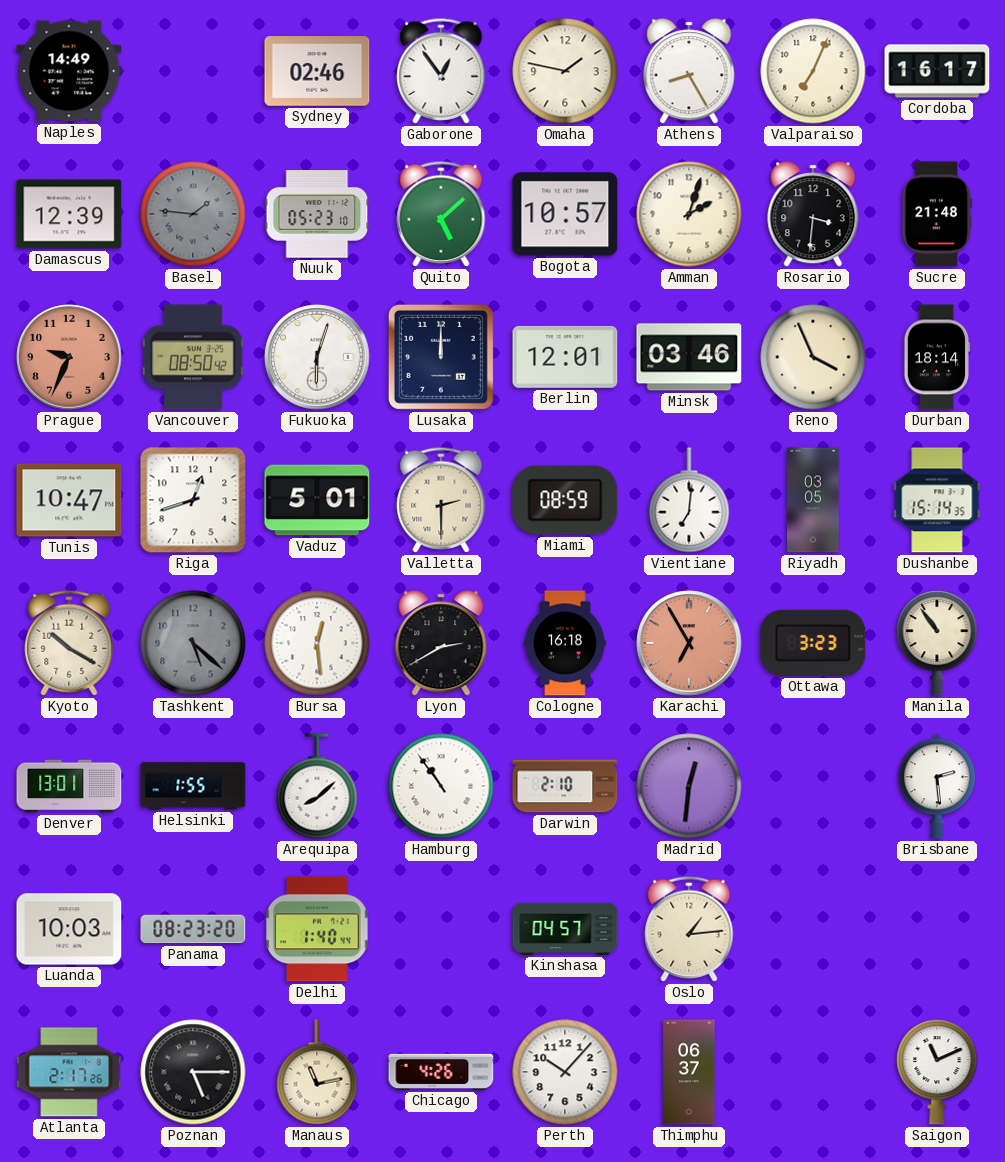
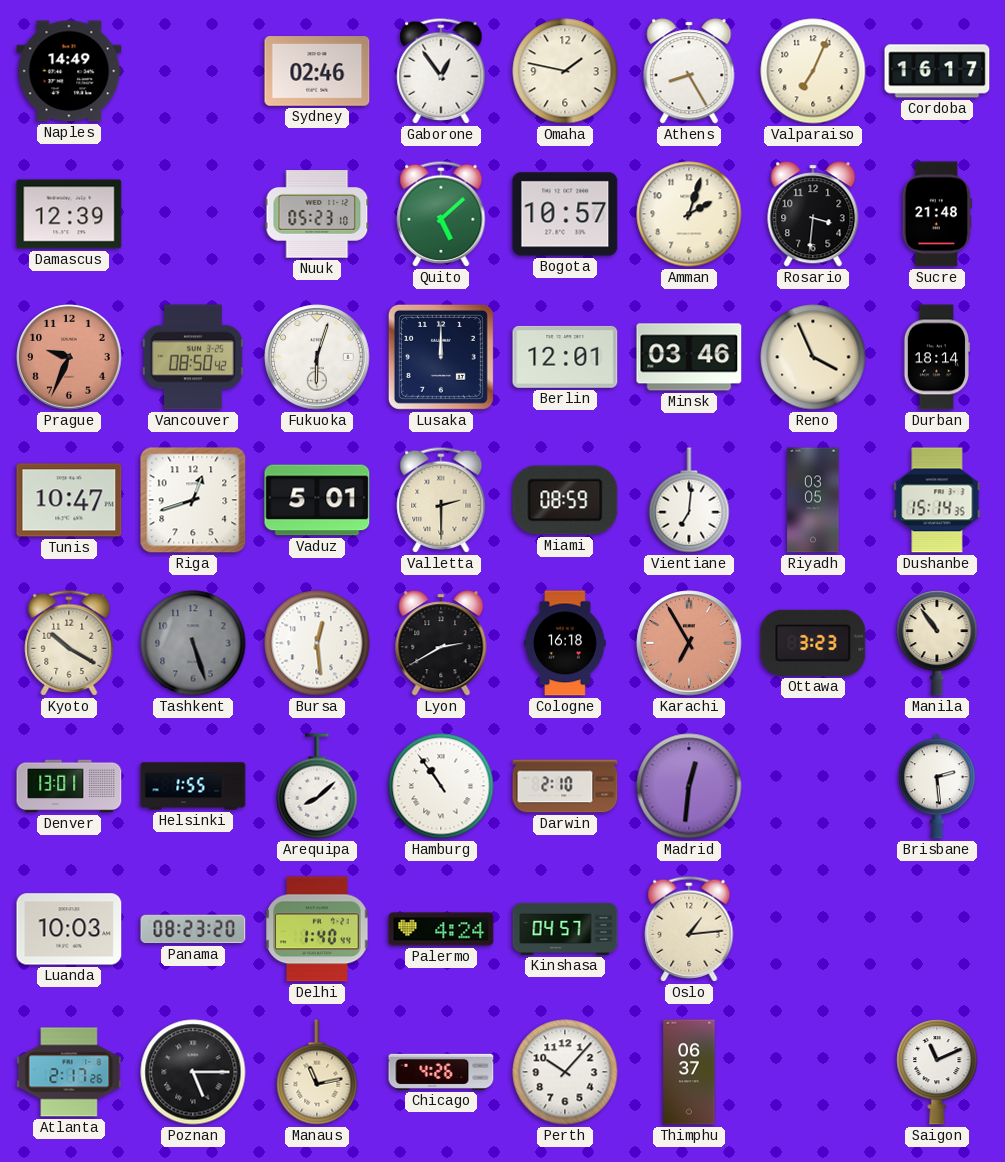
Basel: 1:46 -> none
Tashkent: 5:22 -> 5:27
Palermo: none -> 4:24
